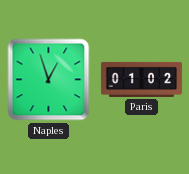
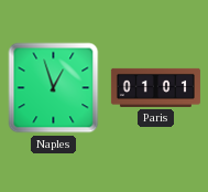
Paris: 01:02 -> 01:01
